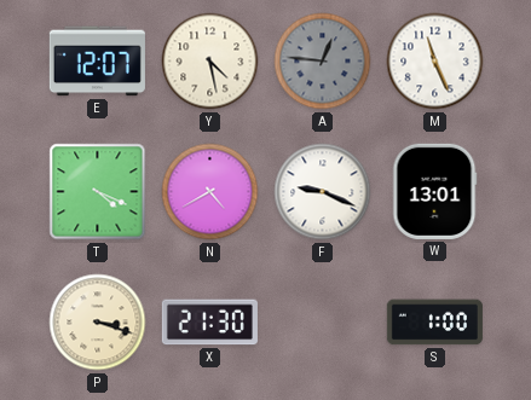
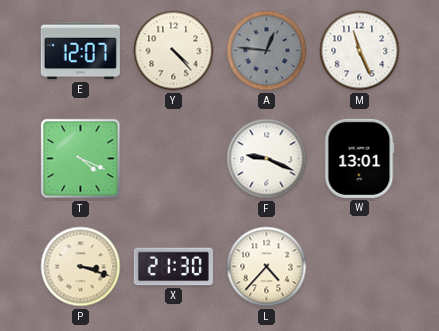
Y: 4:28 -> 4:23
N: 4:40 -> none
L: none -> 4:37
S: 1:00 -> none
